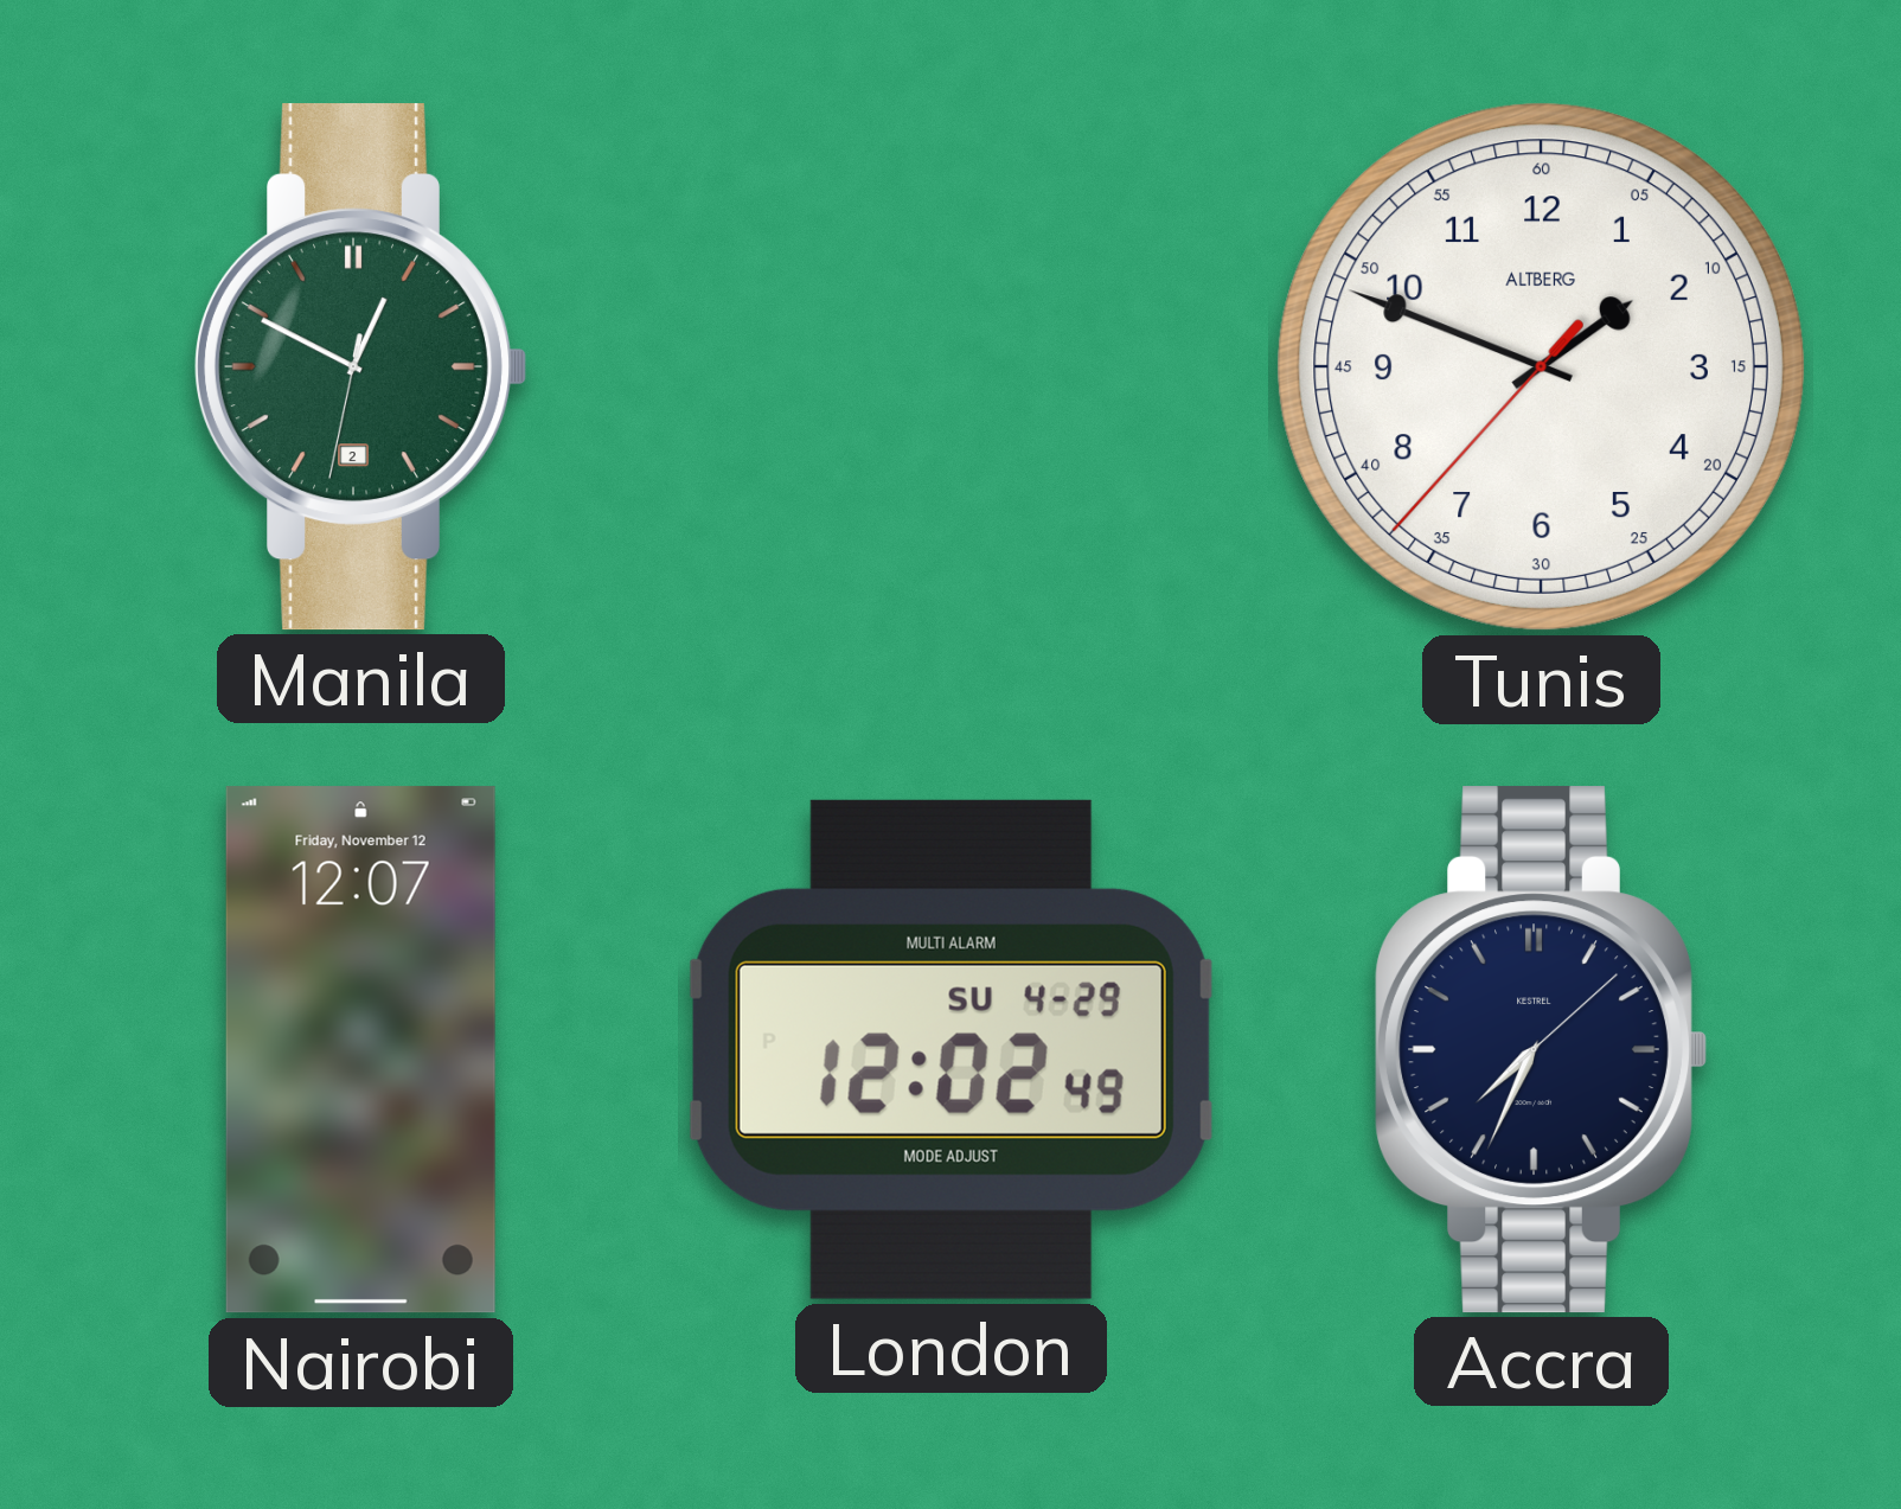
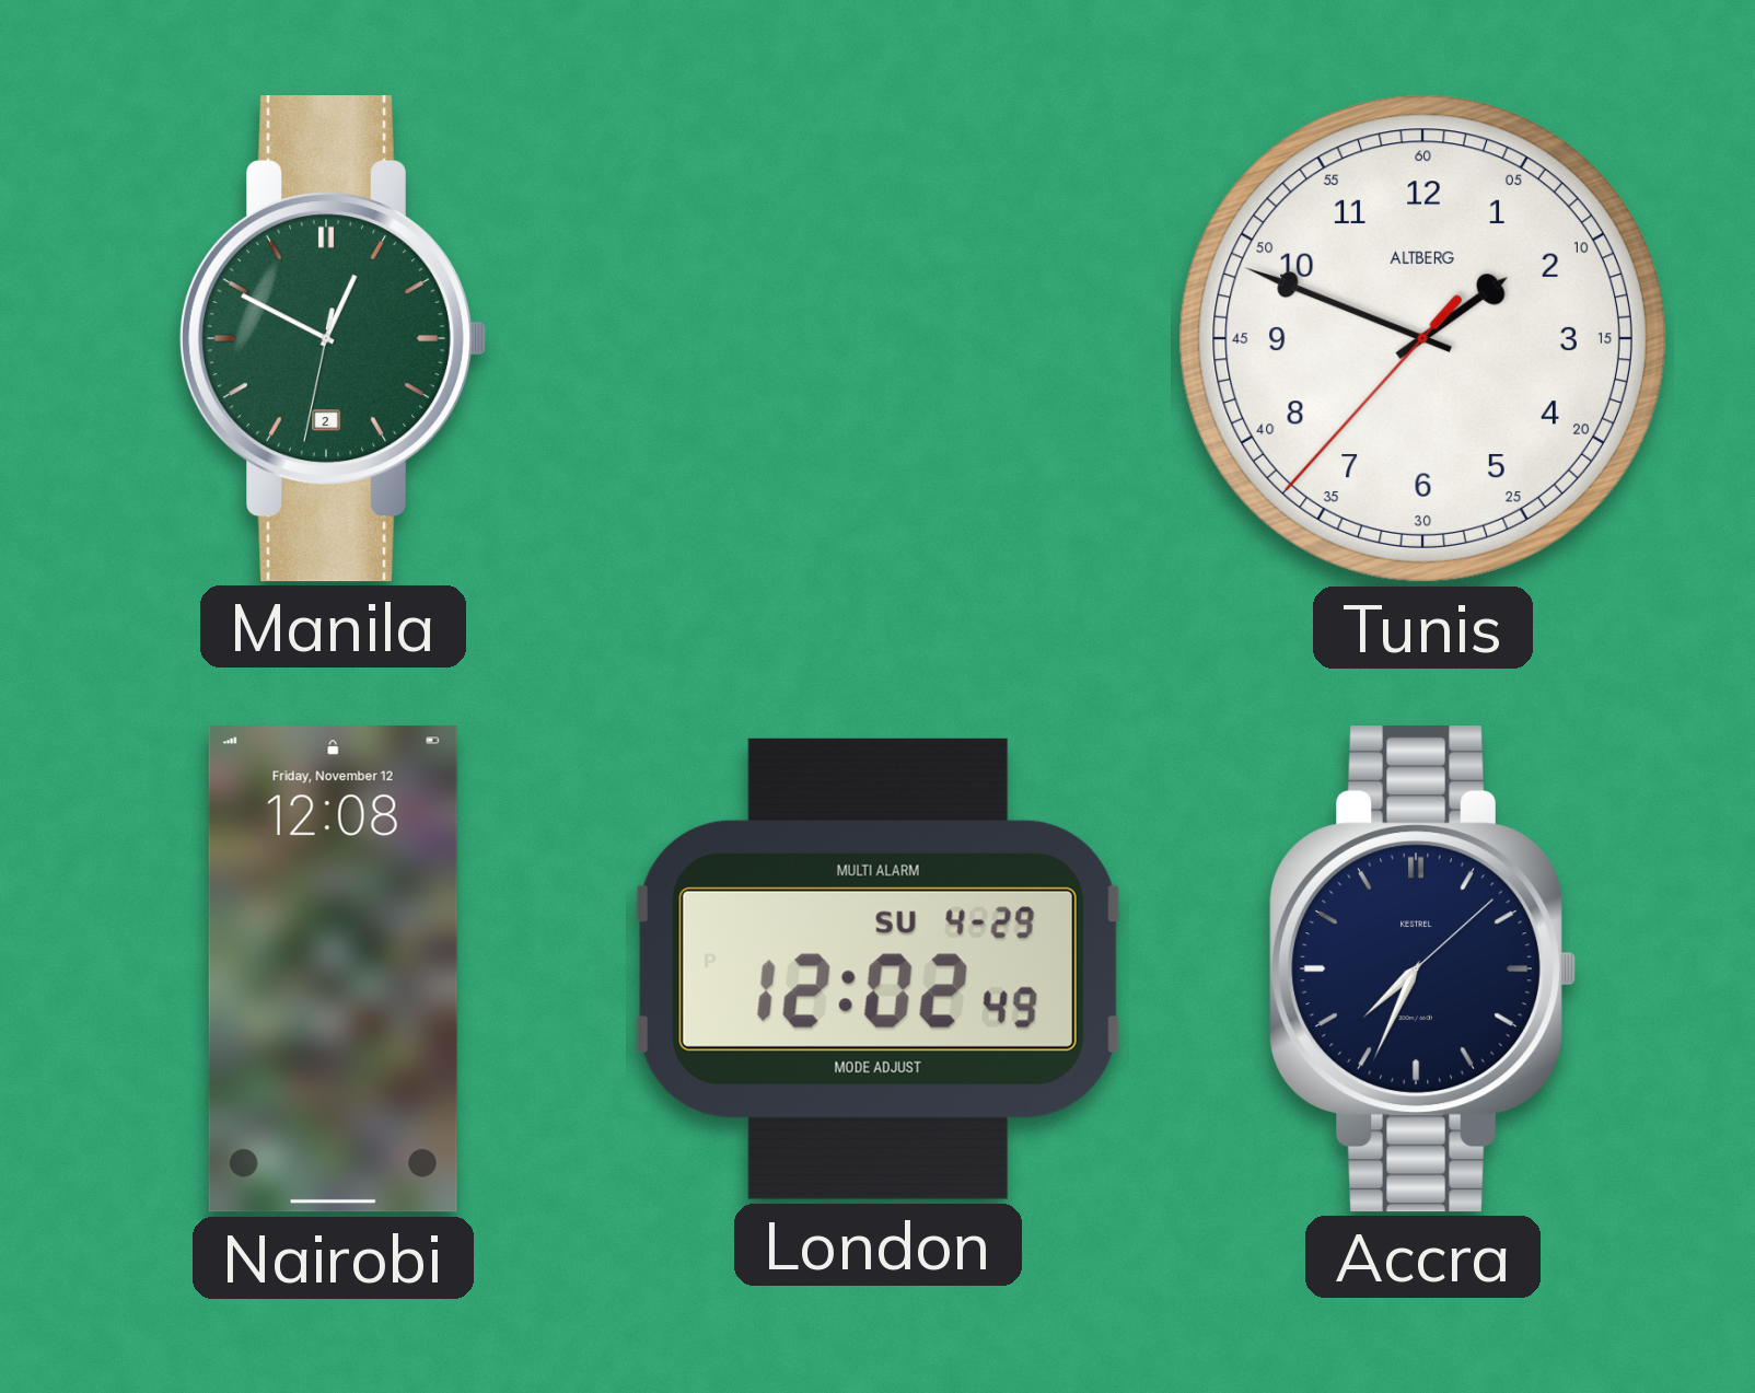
Nairobi: 12:07 -> 12:08
